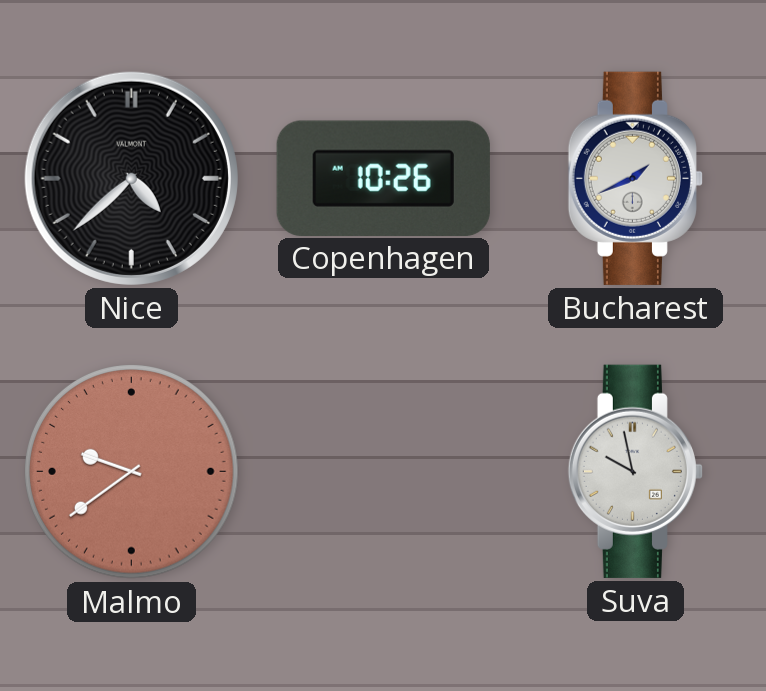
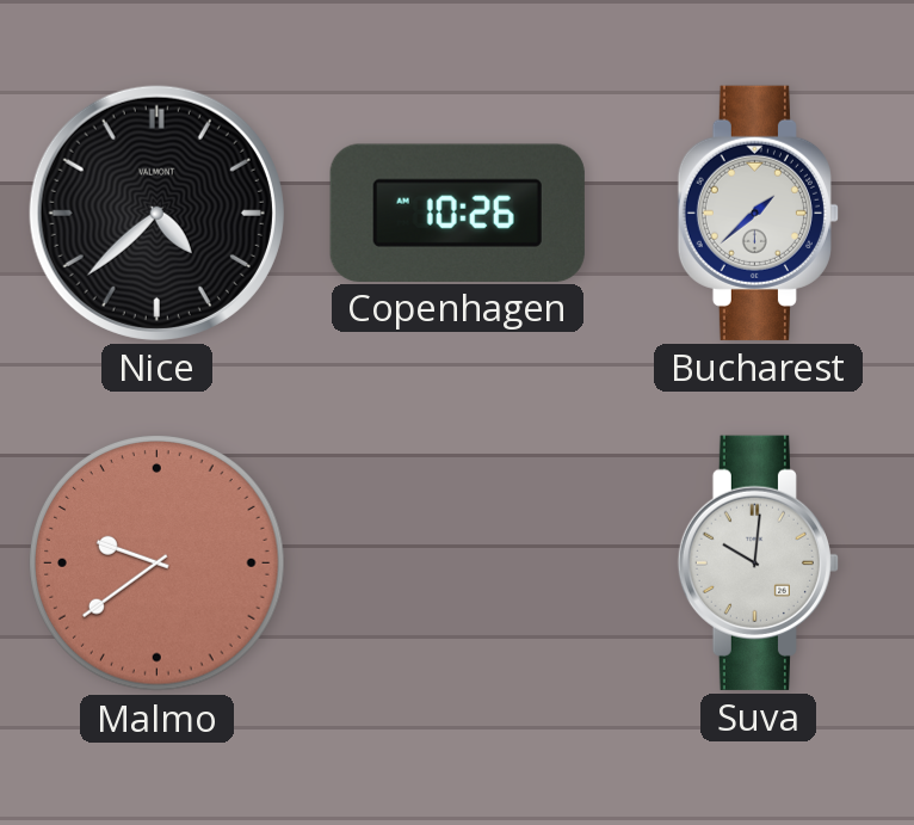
Bucharest: 1:41 -> 1:38
Suva: 9:58 -> 10:01
